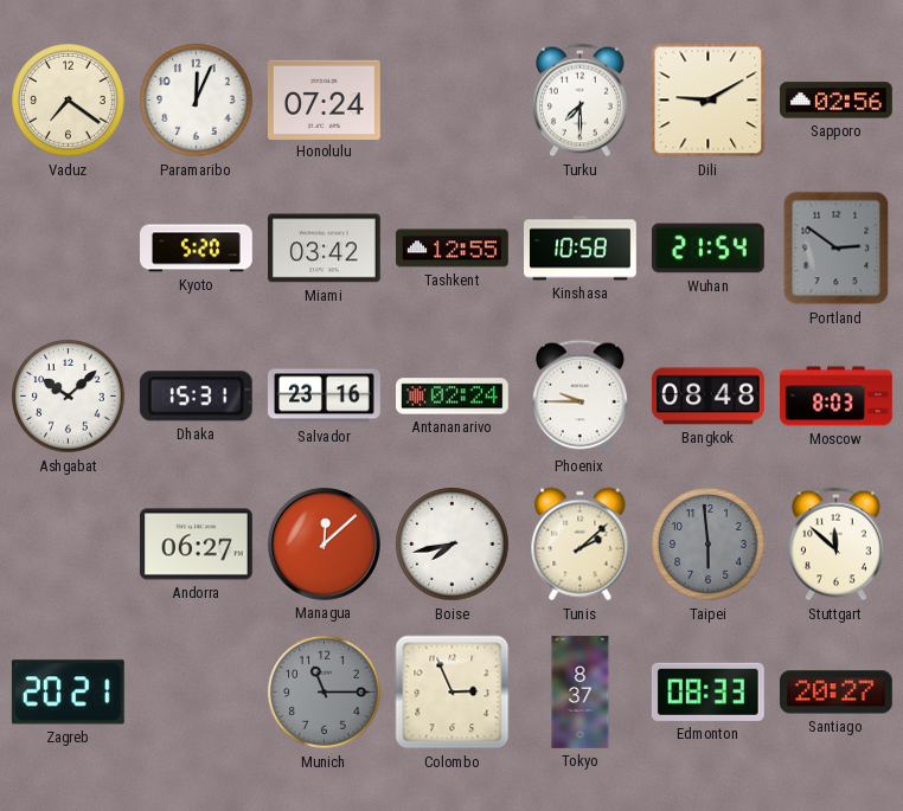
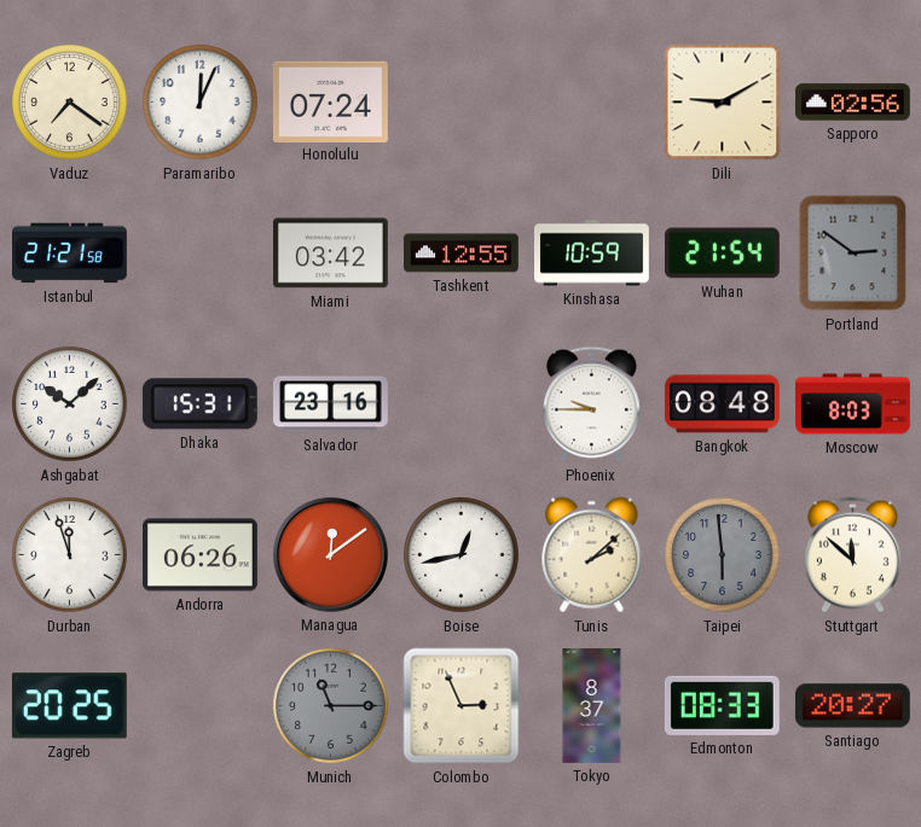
Turku: 7:30 -> none
Istanbul: none -> 21:21
Kyoto: 5:20 -> none
Kinshasa: 10:58 -> 10:59
Antananarivo: 02:24 -> none
Durban: none -> 11:57
Andorra: 06:27 -> 06:26
Managua: 12:08 -> 12:09
Boise: 7:43 -> 12:43
Zagreb: 20:21 -> 20:25
